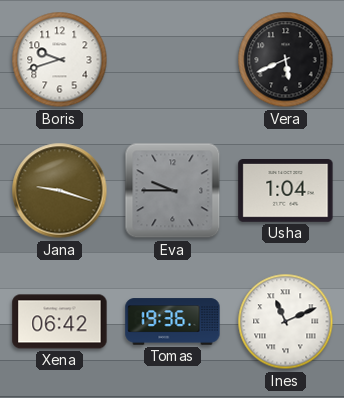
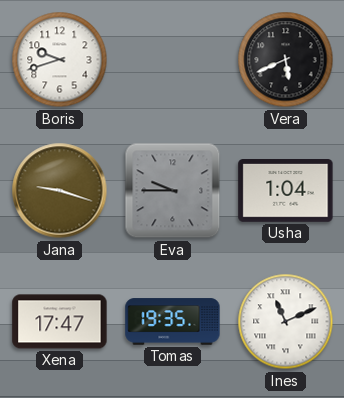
Xena: 06:42 -> 17:47
Tomas: 19:36 -> 19:35
